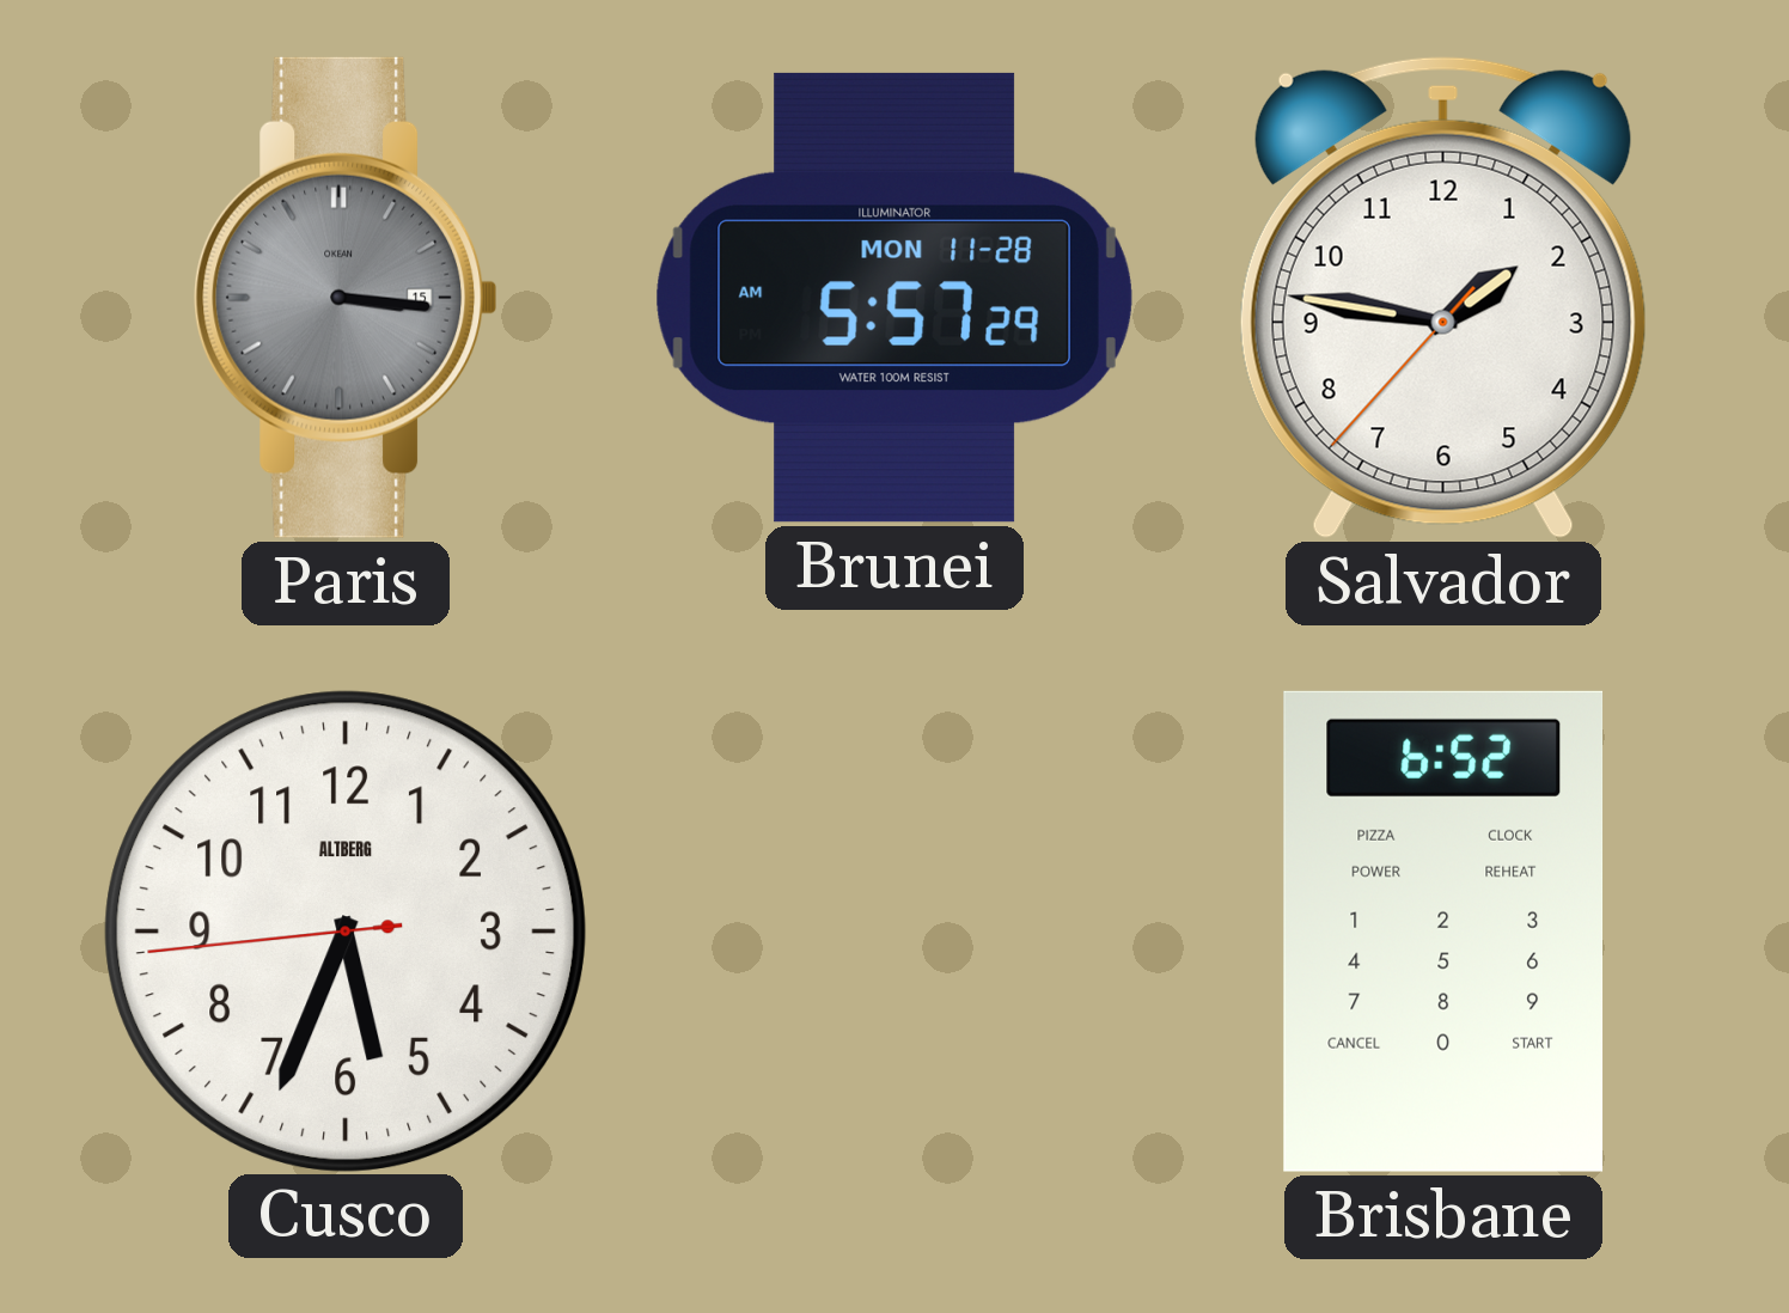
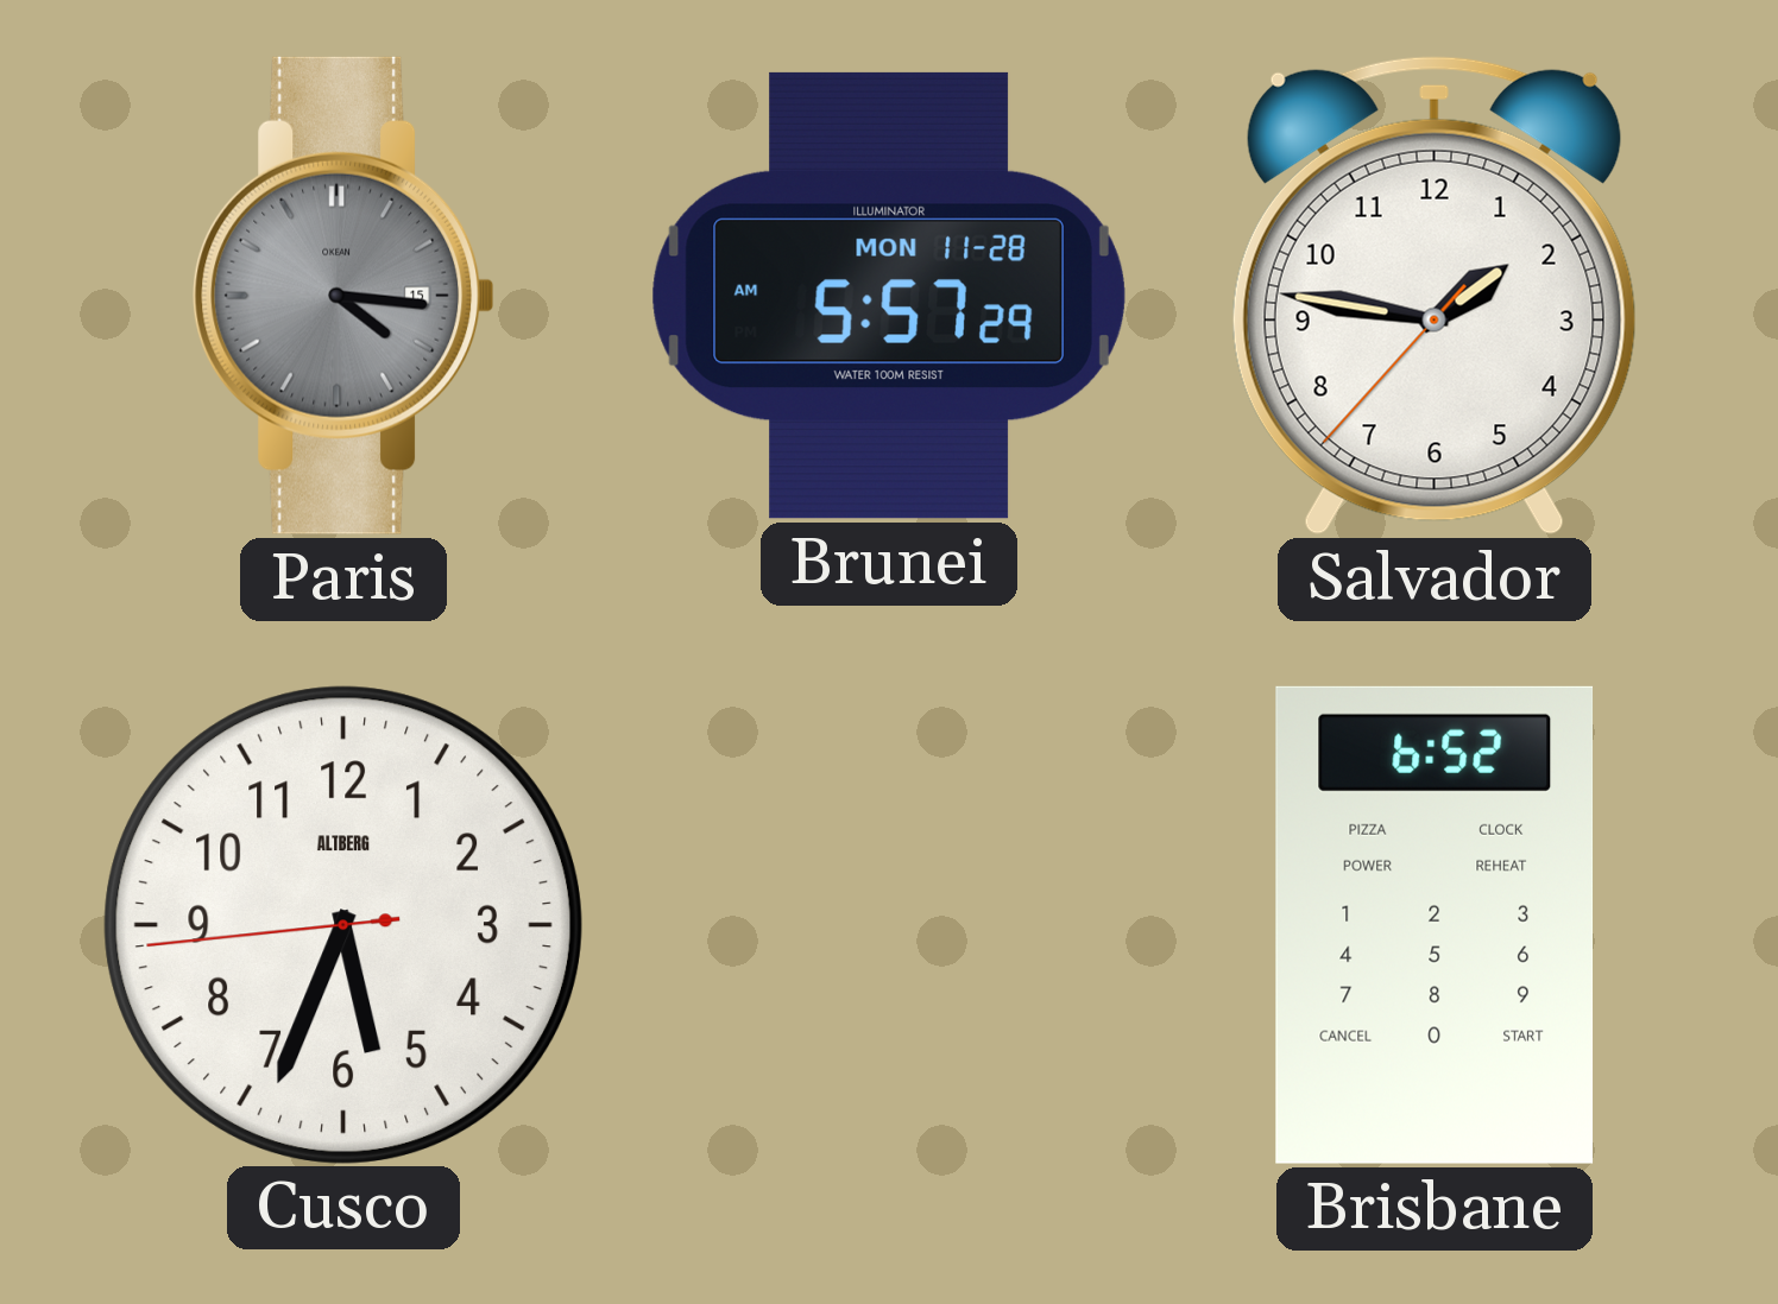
Paris: 3:16 -> 4:16
